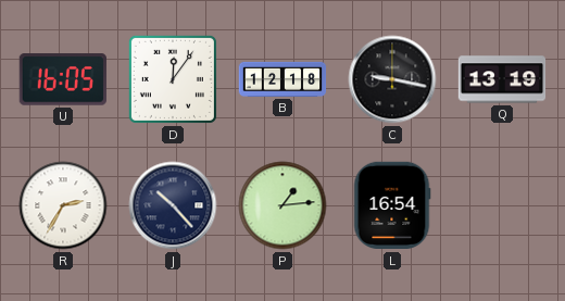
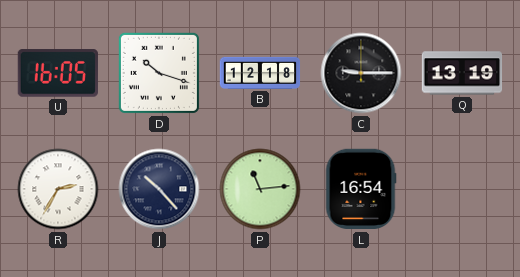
D: 12:06 -> 10:18
C: 9:17 -> 9:15
P: 1:14 -> 11:14
